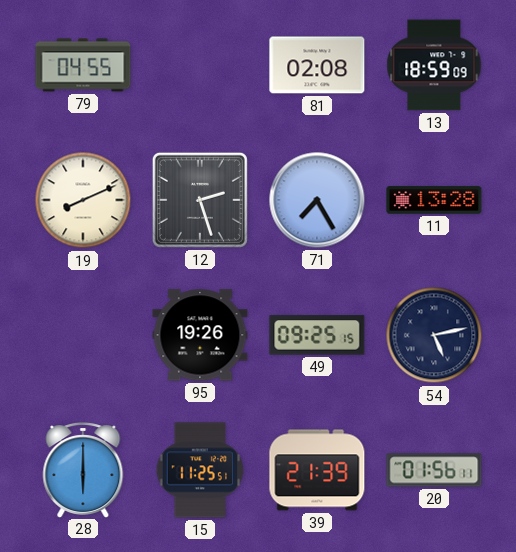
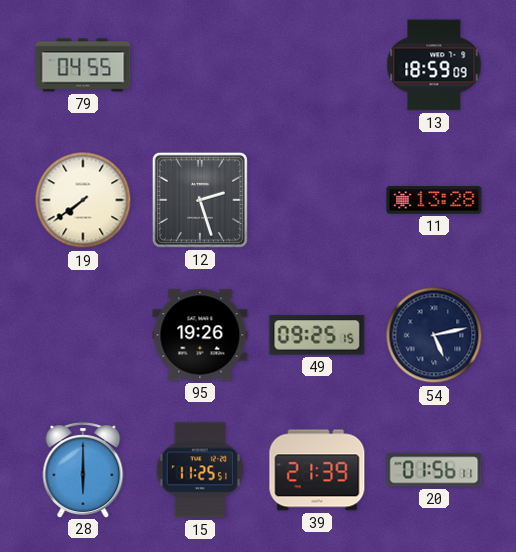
81: 02:08 -> none
19: 8:11 -> 7:39
71: 7:25 -> none
